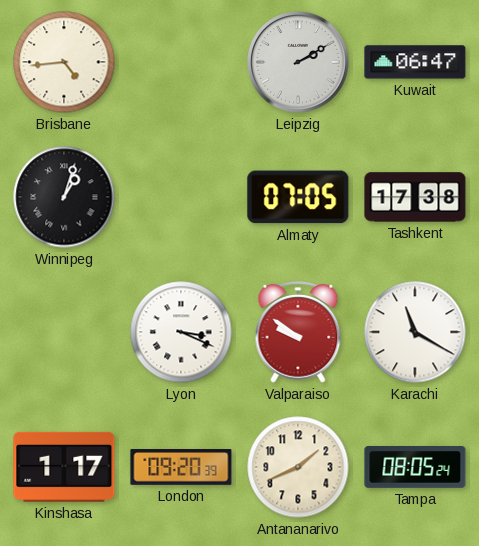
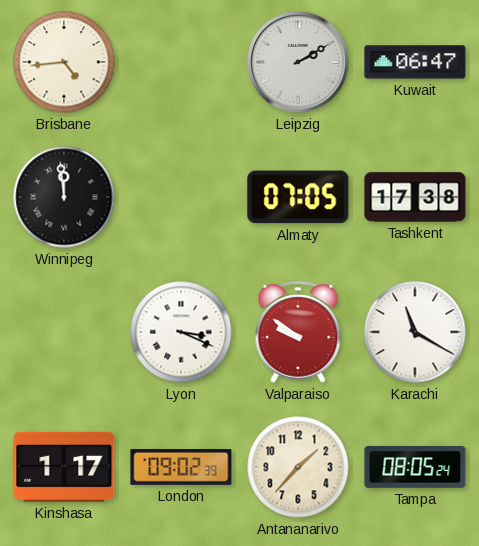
Winnipeg: 1:03 -> 11:59
London: 09:20 -> 09:02
Antananarivo: 1:41 -> 1:37
